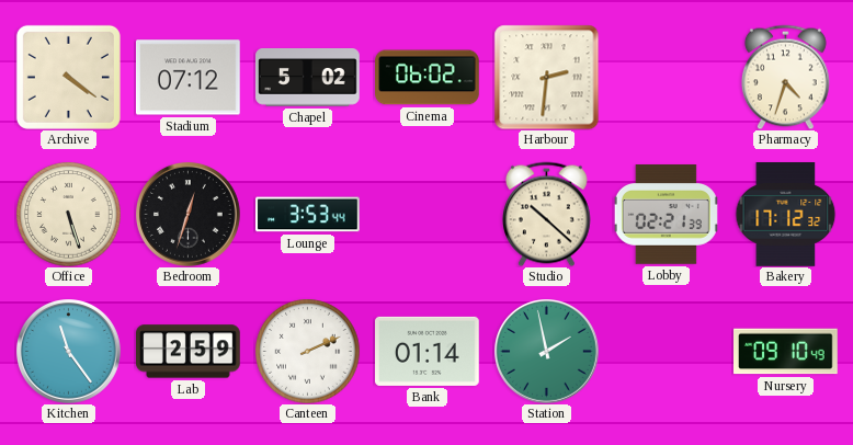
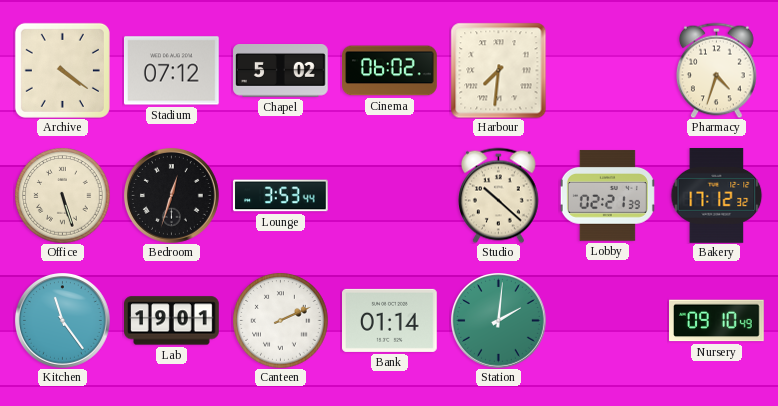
Harbour: 2:31 -> 7:31
Lab: 2:59 -> 19:01
Station: 1:58 -> 2:01
